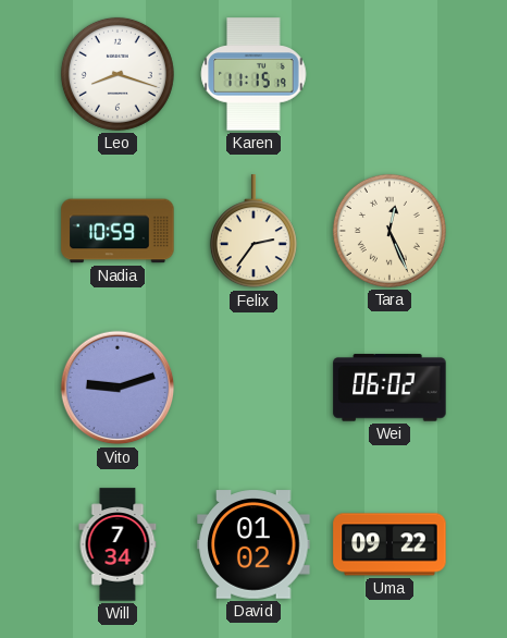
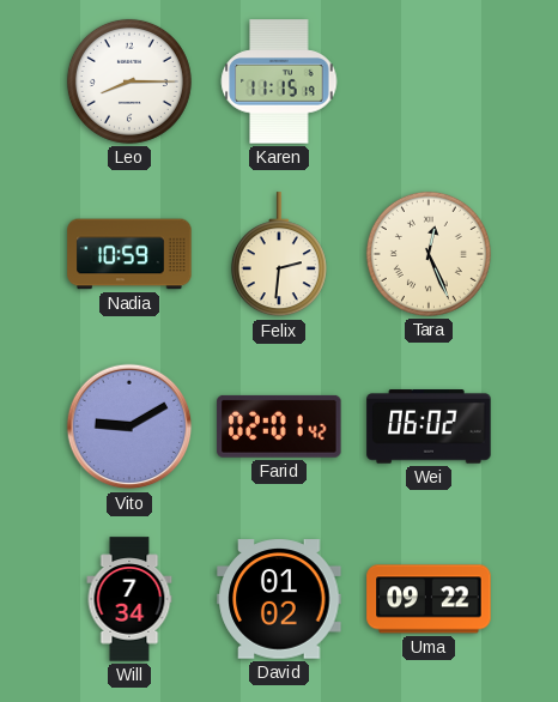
Leo: 8:18 -> 8:15
Felix: 2:36 -> 2:31
Vito: 9:12 -> 9:10
Farid: none -> 02:01
